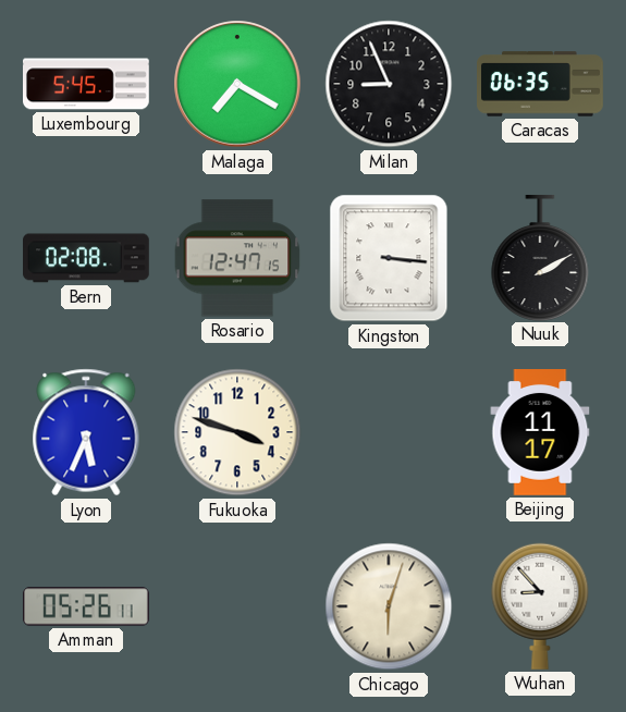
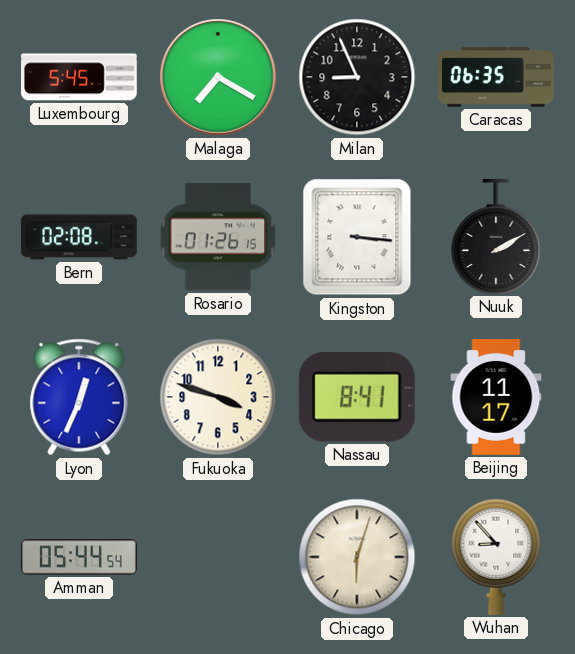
Rosario: 12:47 -> 01:26
Lyon: 5:34 -> 12:34
Nassau: none -> 8:41
Amman: 05:26 -> 05:44
